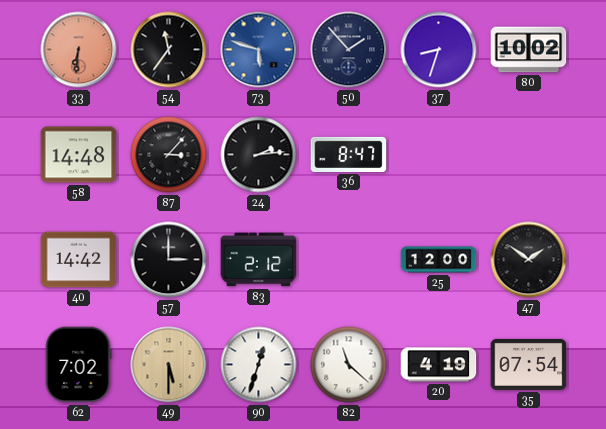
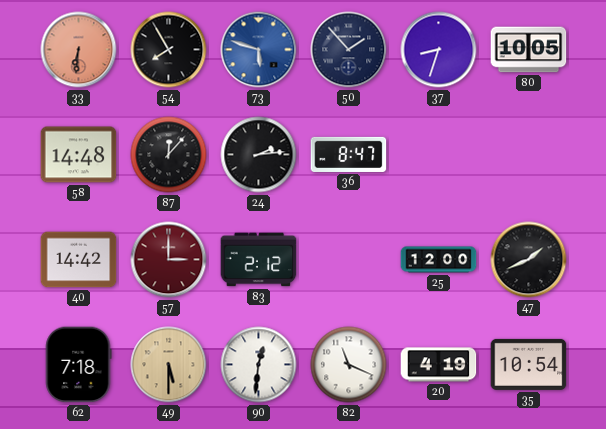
54: 11:36 -> 7:55
80: 10:02 -> 10:05
87: 3:07 -> 12:07
57 dial: black -> burgundy
47: 1:51 -> 1:41
62: 7:02 -> 7:18
90: 12:33 -> 12:31
82: 11:22 -> 11:19
35: 07:54 -> 10:54
